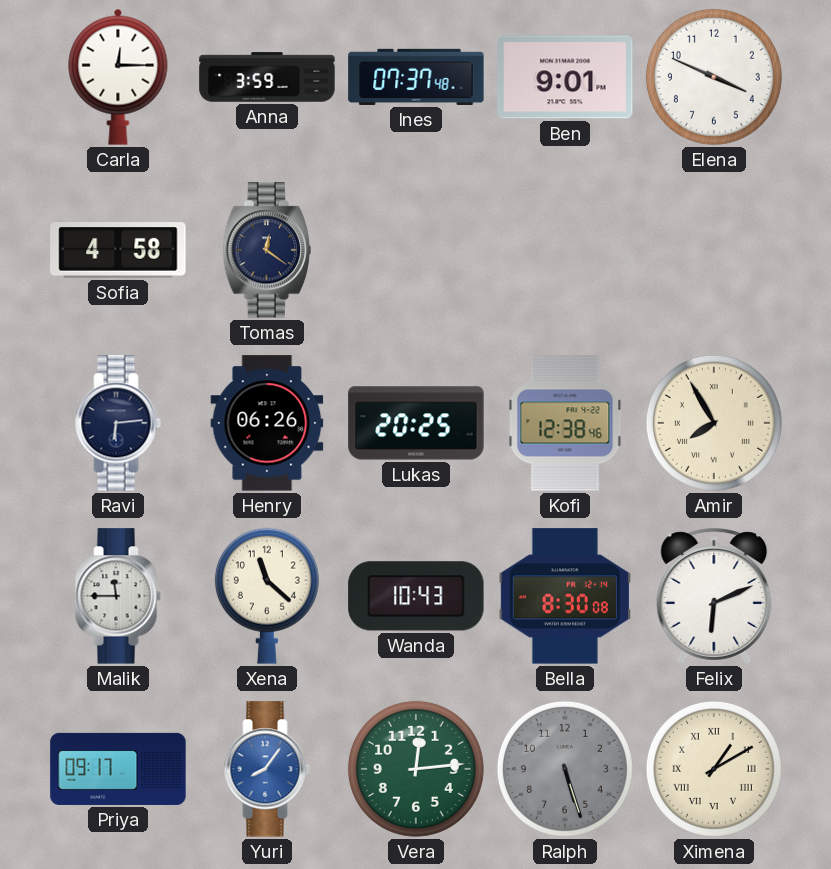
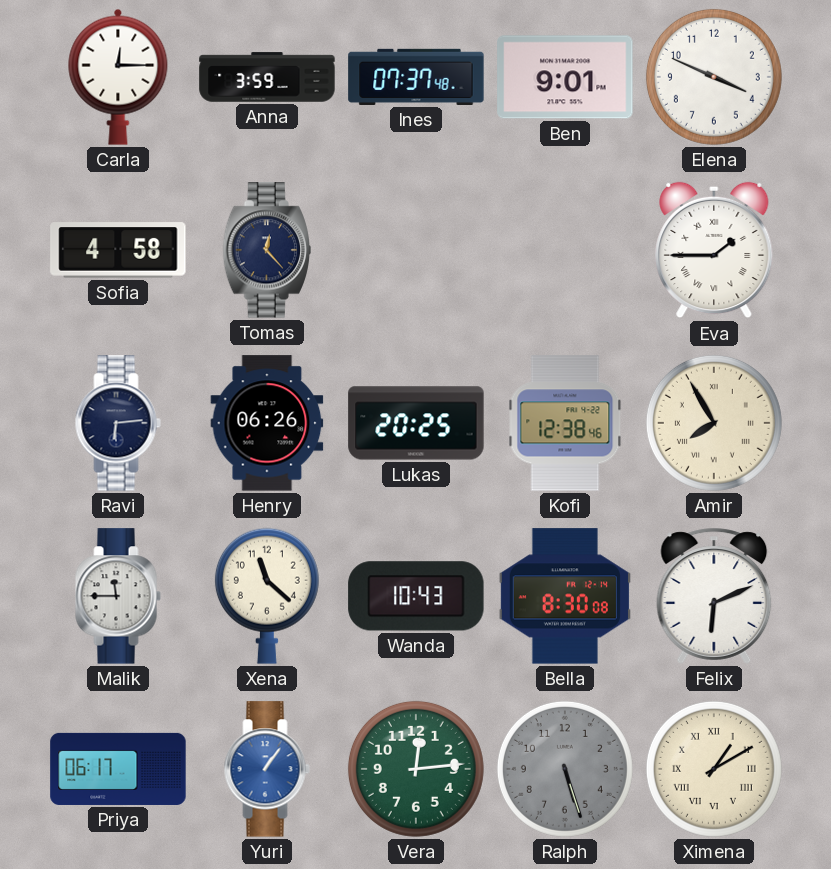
Tomas: 12:21 -> 12:23
Eva: none -> 1:45
Priya: 09:17 -> 06:17
Yuri: 8:06 -> 1:06
